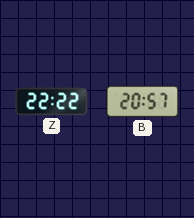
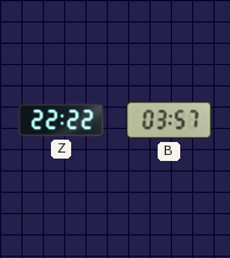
B: 20:57 -> 03:57
